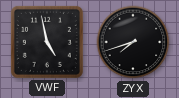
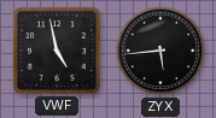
ZYX: 7:42 -> 5:44
